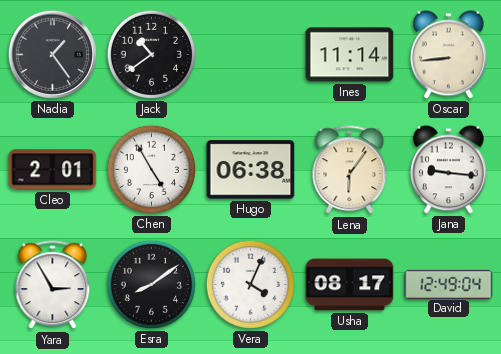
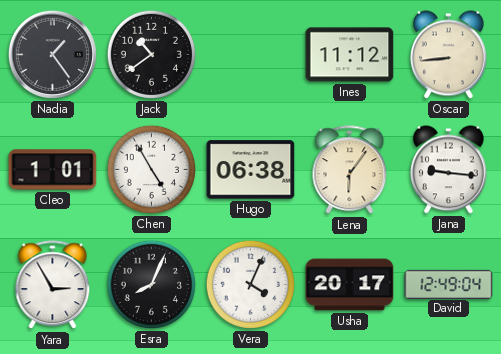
Ines: 11:14 -> 11:12
Cleo: 2:01 -> 1:01
Esra: 8:09 -> 8:04
Usha: 08:17 -> 20:17
